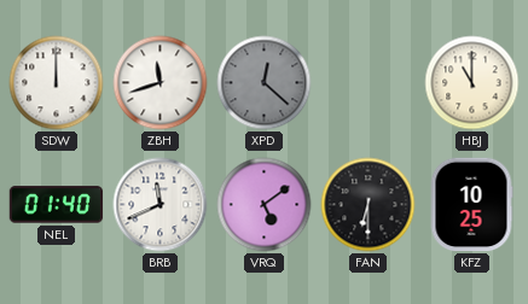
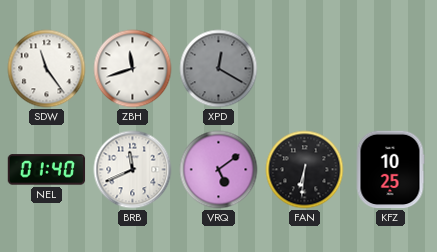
SDW: 12:00 -> 11:24
XPD: 12:22 -> 12:20
HBJ: 11:00 -> none
FAN: 6:30 -> 6:31
